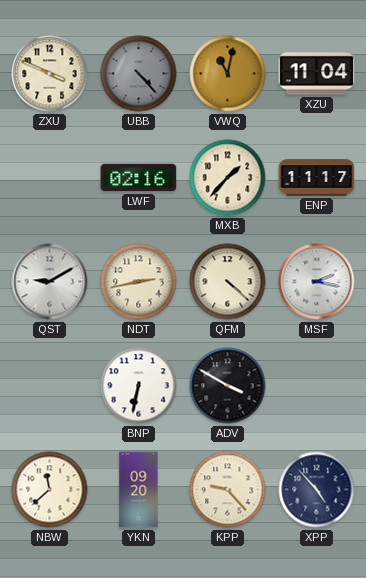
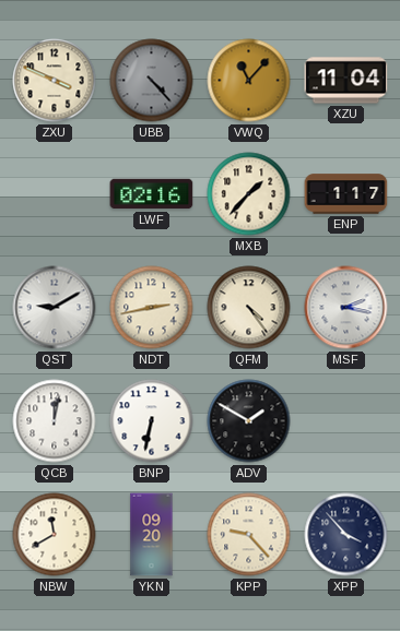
VWQ: 11:02 -> 11:07
ENP: 11:17 -> 1:17
QFM: 4:22 -> 4:24
QCB: none -> 12:02
ADV: 3:50 -> 1:50
NBW: 11:38 -> 11:40
XPP: 4:53 -> 3:53
